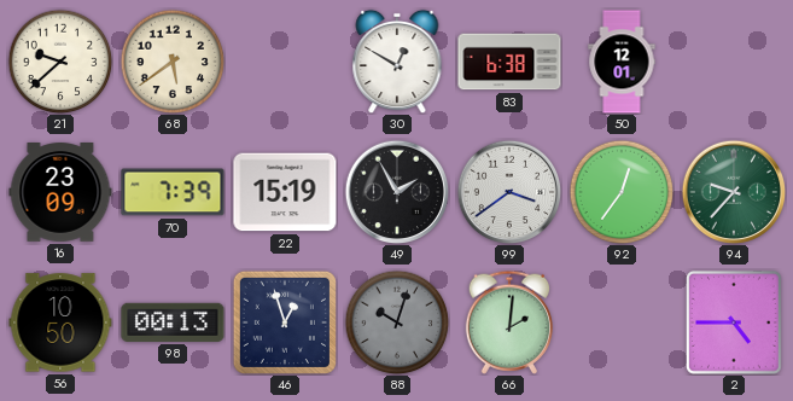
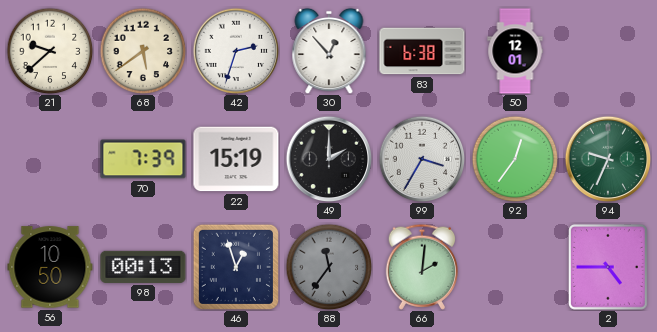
42: none -> 2:33
30: 12:50 -> 12:53
16: 23:09 -> none
49: 1:55 -> 2:00
99: 3:39 -> 3:35
94: 9:37 -> 9:34
88: 10:03 -> 11:36
